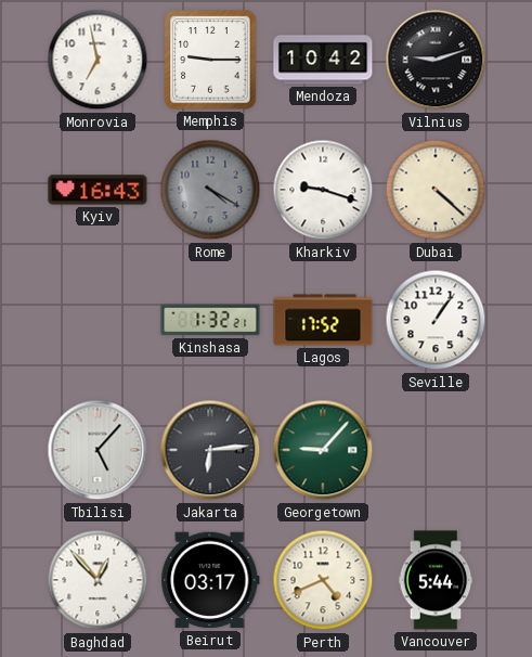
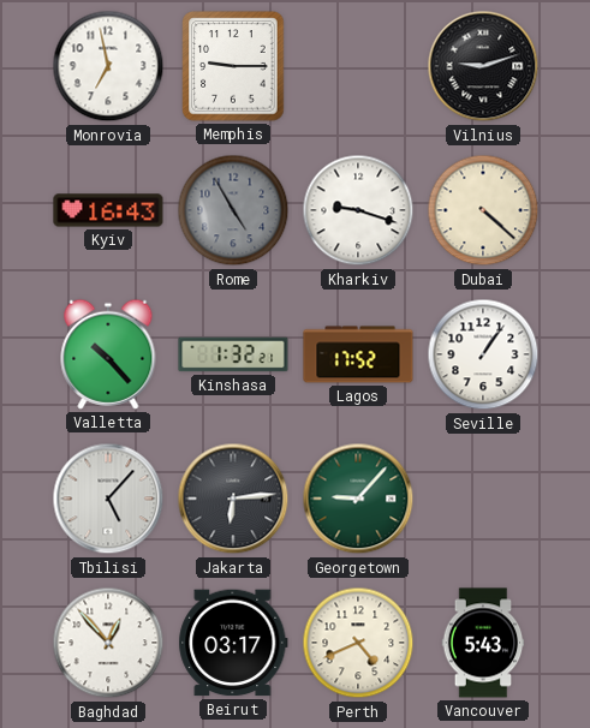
Mendoza: 10:42 -> none
Rome: 4:20 -> 4:55
Valletta: none -> 10:23
Vancouver: 5:44 -> 5:43
